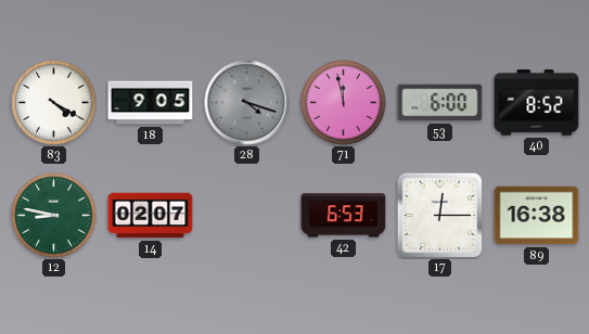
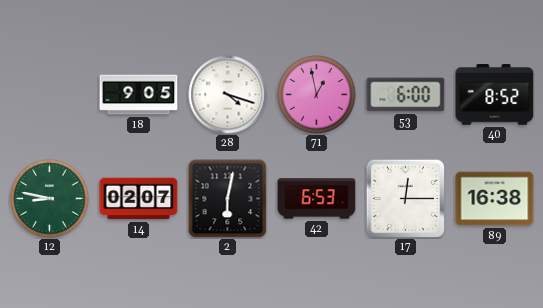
83: 4:20 -> none
28 dial: grey -> white
71: 11:58 -> 12:58
2: none -> 6:02
